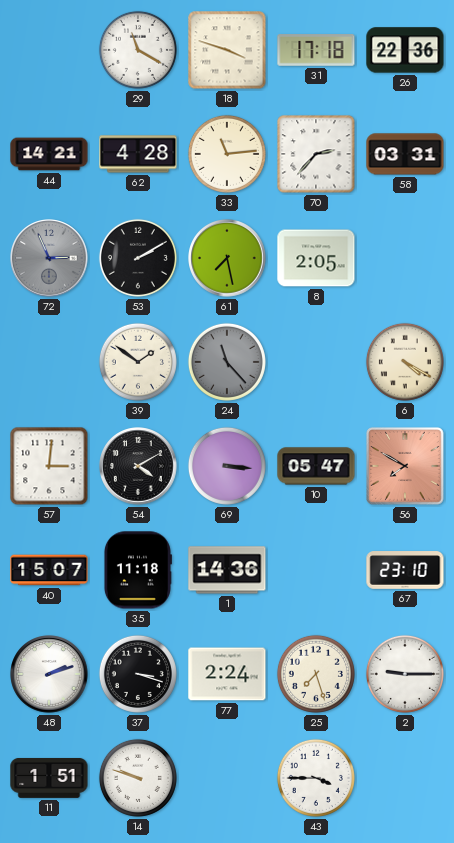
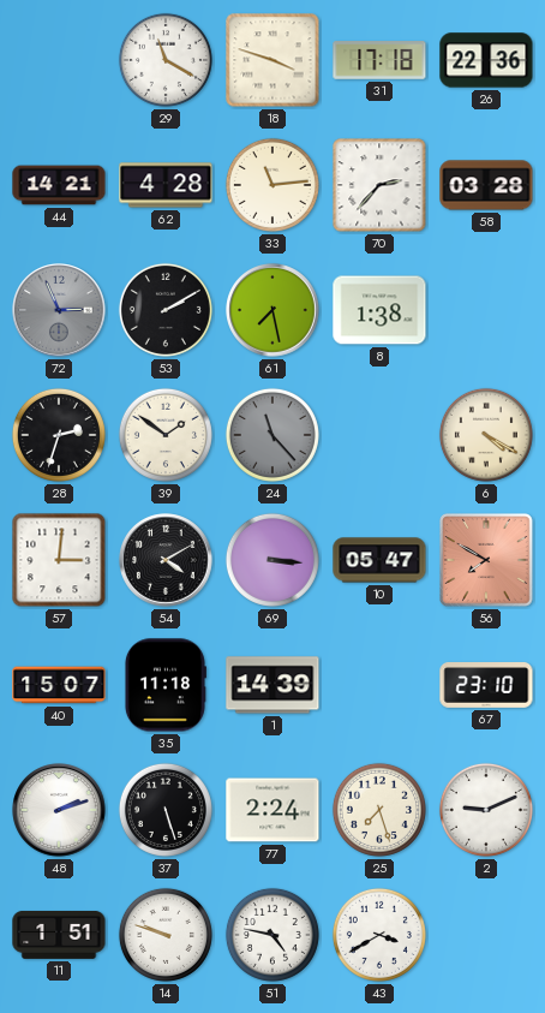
58: 03:31 -> 03:28
8: 2:05 -> 1:38
28: none -> 2:33
1: 14:36 -> 14:39
37: 3:18 -> 5:27
2: 9:15 -> 9:11
51: none -> 4:47
43: 3:45 -> 3:40
